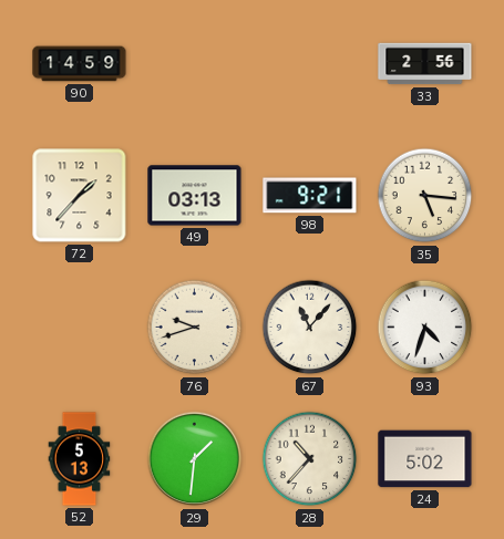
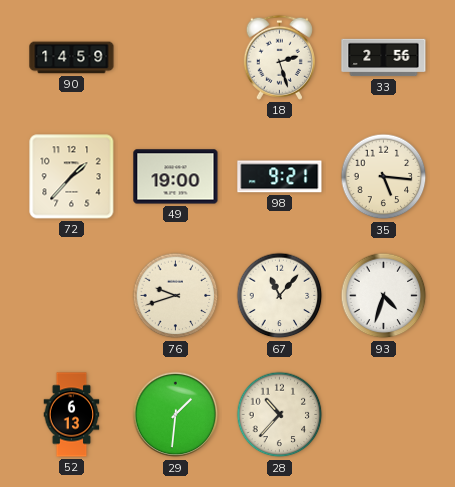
18: none -> 2:27
49: 03:13 -> 19:00
52: 5:13 -> 6:13
24: 5:02 -> none
